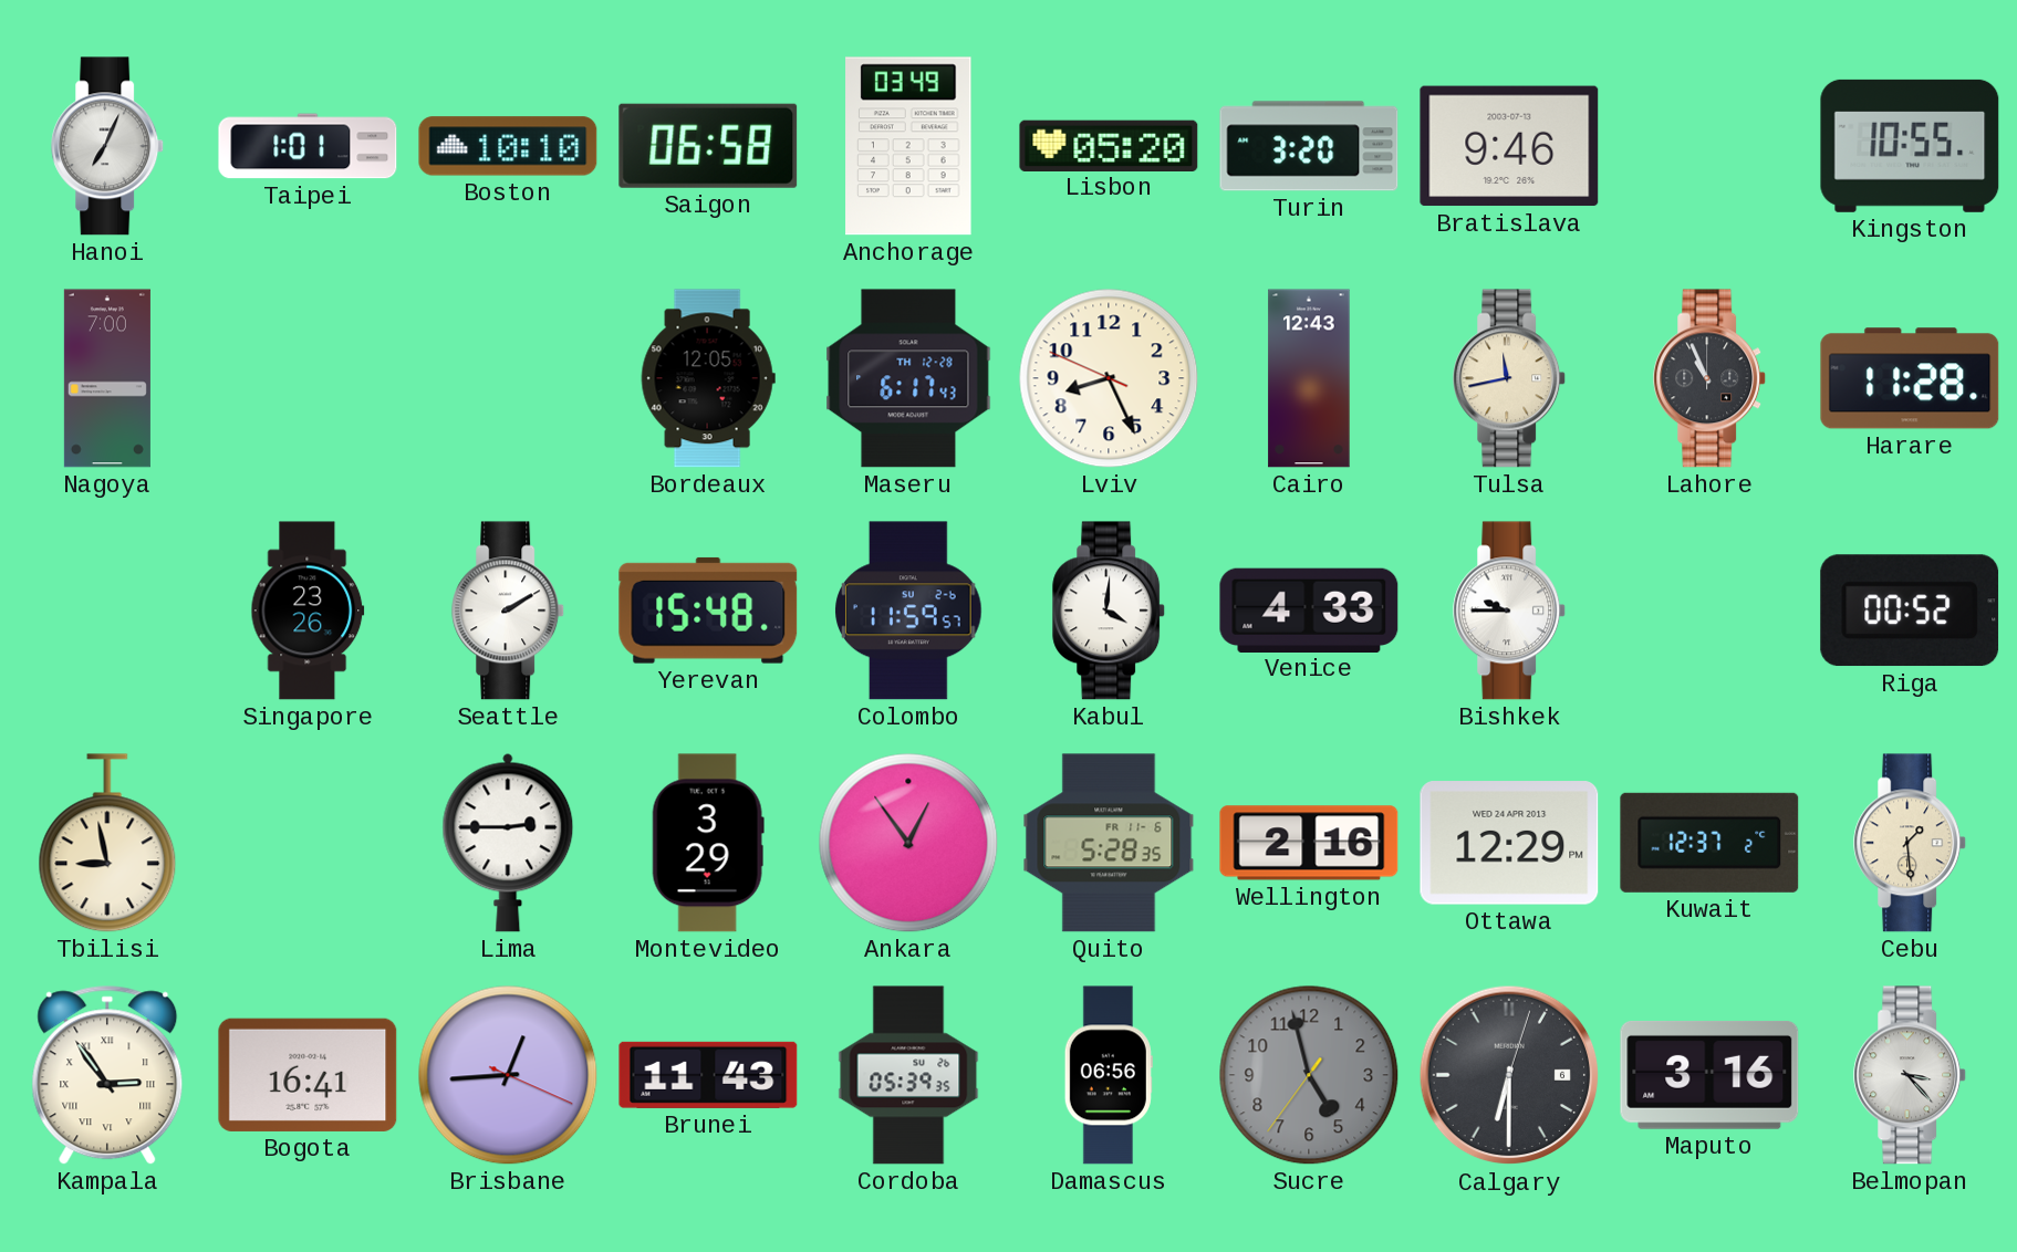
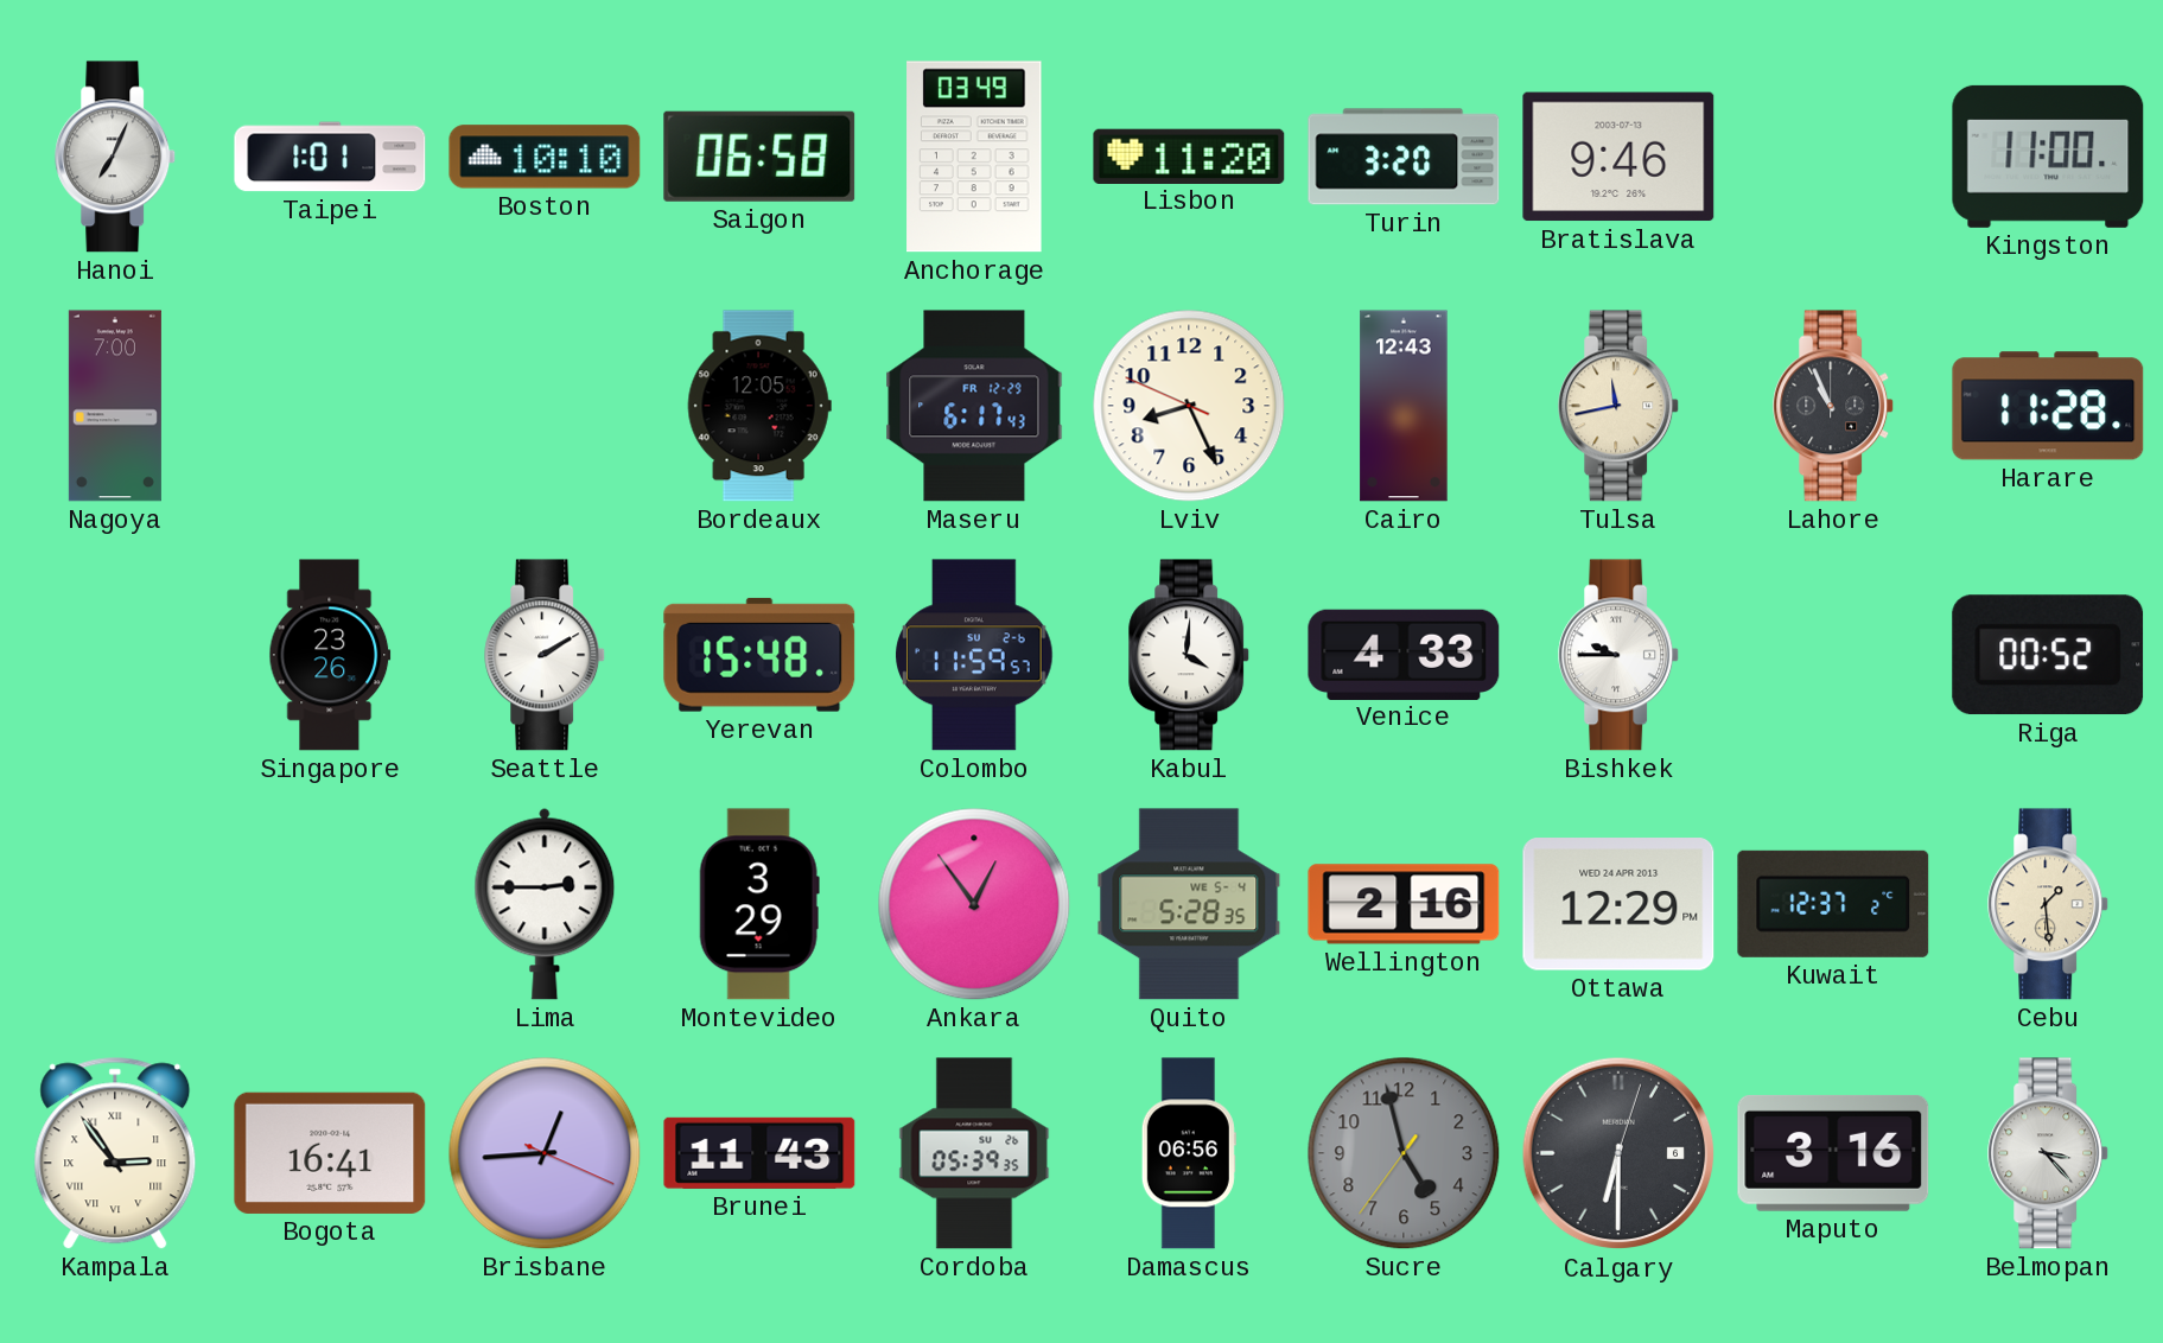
Lisbon: 05:20 -> 11:20
Kingston: 10:55 -> 11:00
Maseru date: TH 12-28 -> FR 12-29
Tbilisi: 8:58 -> none
Quito date: FR 11-6 -> WE 5-4
